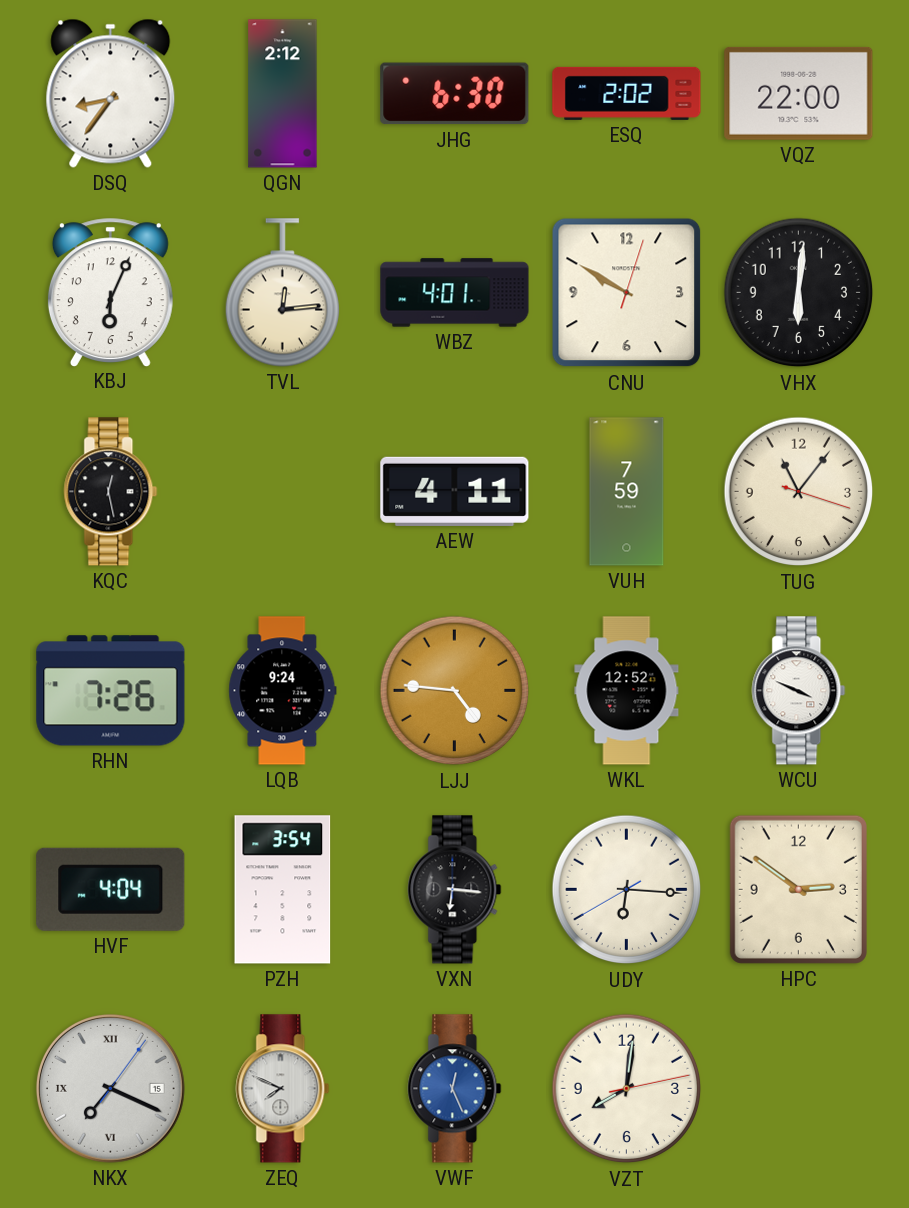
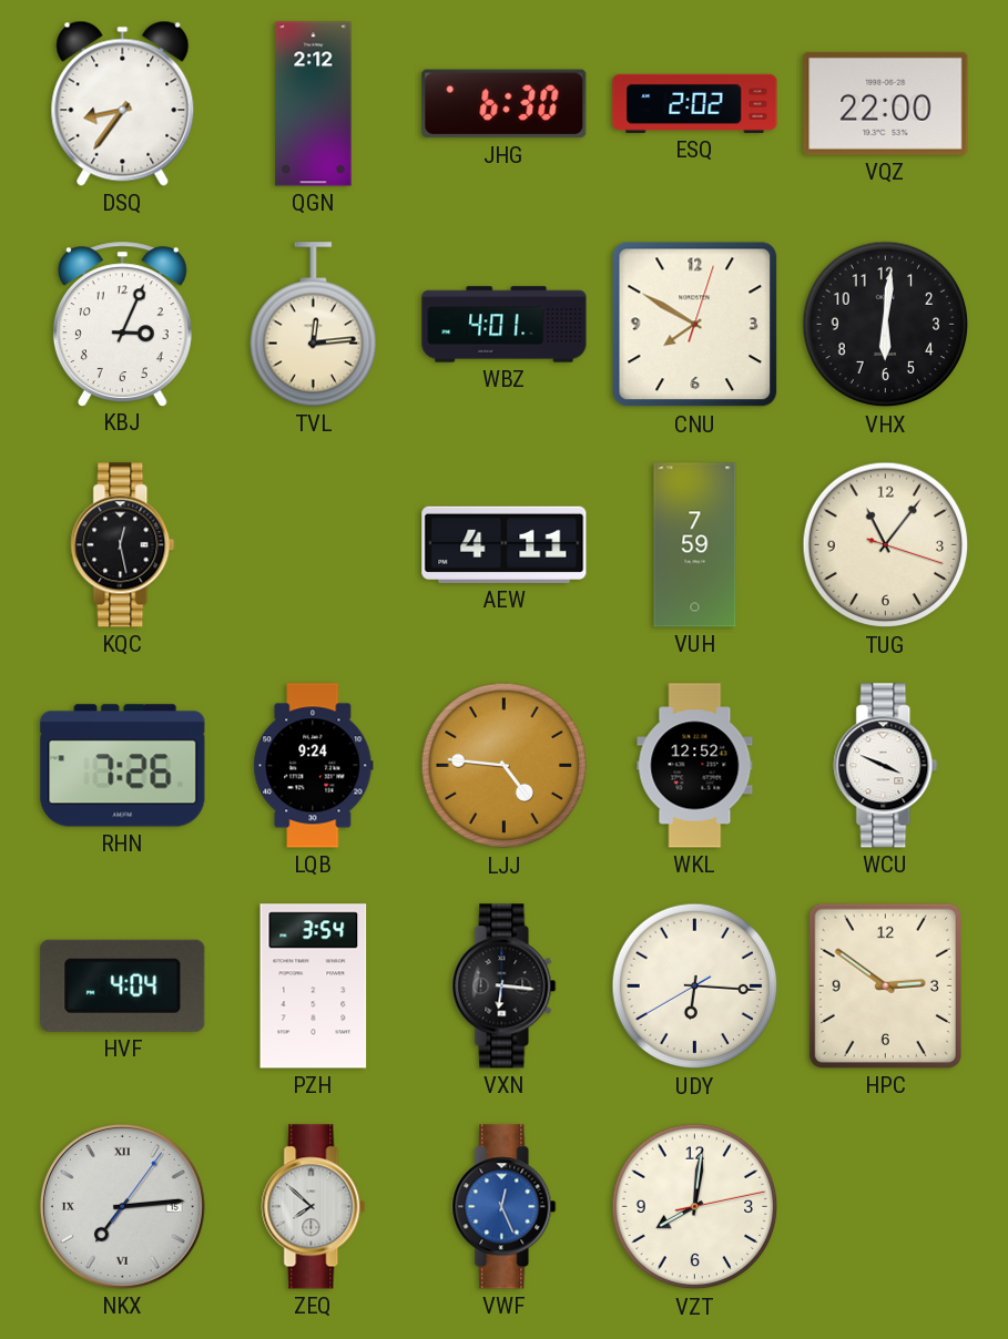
KBJ: 6:04 -> 3:04
CNU: 9:50 -> 7:50
NKX: 7:19 -> 7:14
ZEQ: 7:49 -> 7:52
